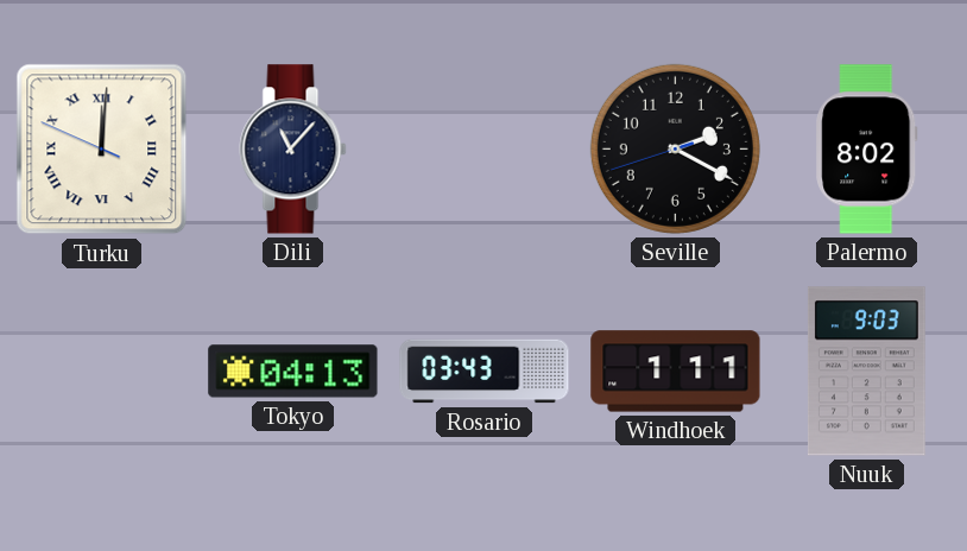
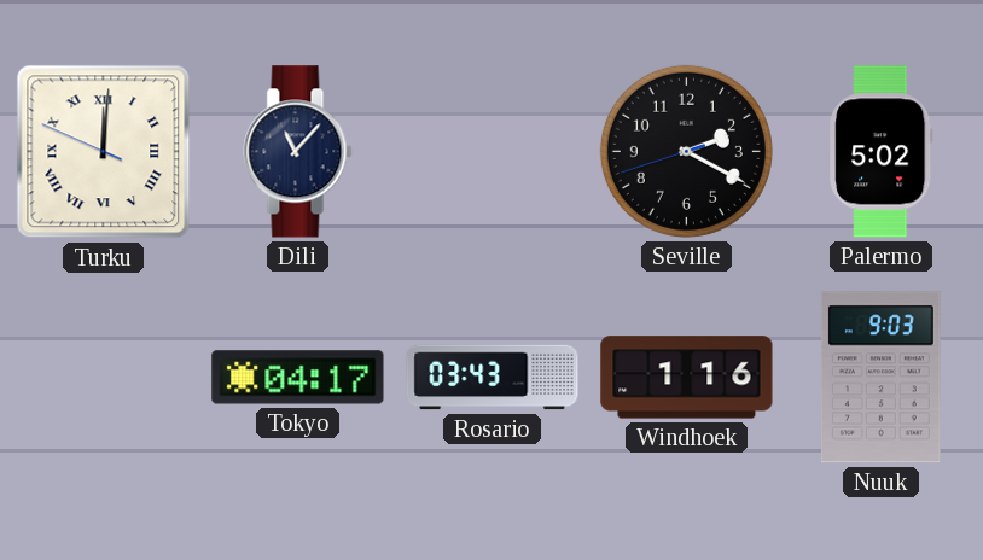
Palermo: 8:02 -> 5:02
Tokyo: 04:13 -> 04:17
Windhoek: 1:11 -> 1:16
